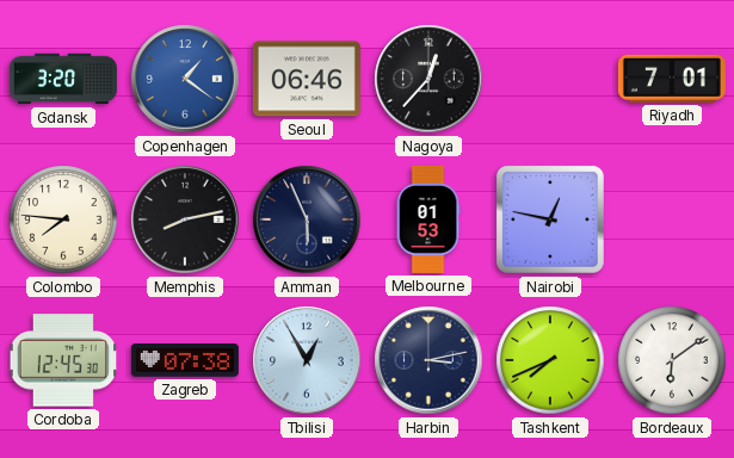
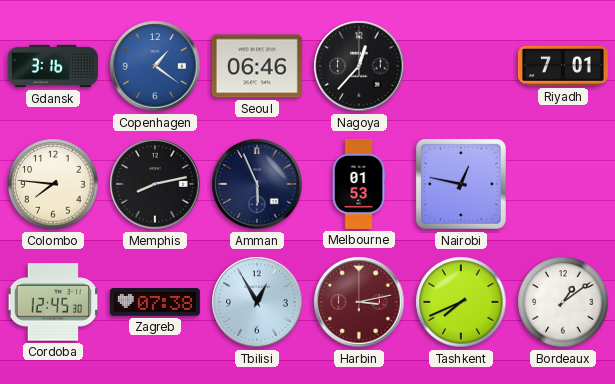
Gdansk: 3:20 -> 3:16
Harbin dial: navy -> burgundy
Bordeaux: 6:09 -> 1:09
